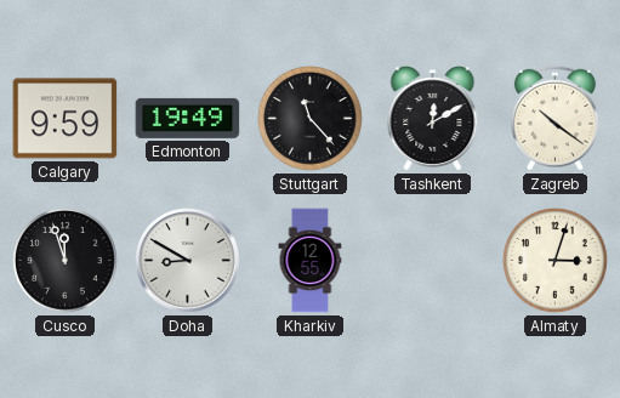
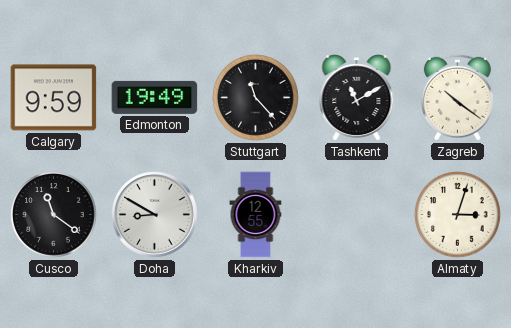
Tashkent: 12:10 -> 11:10
Cusco: 11:57 -> 11:21
